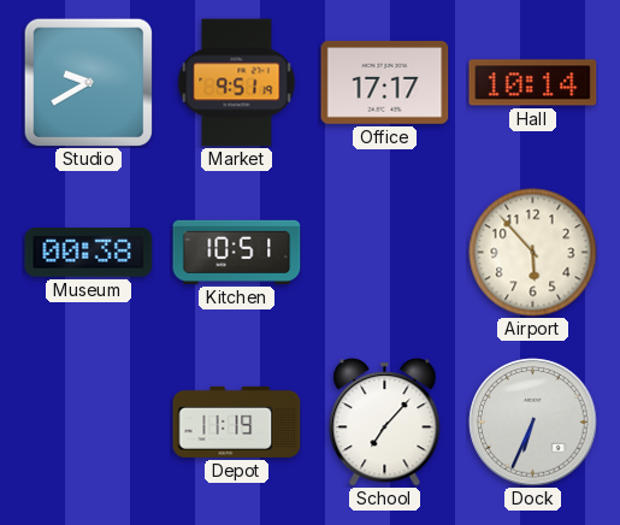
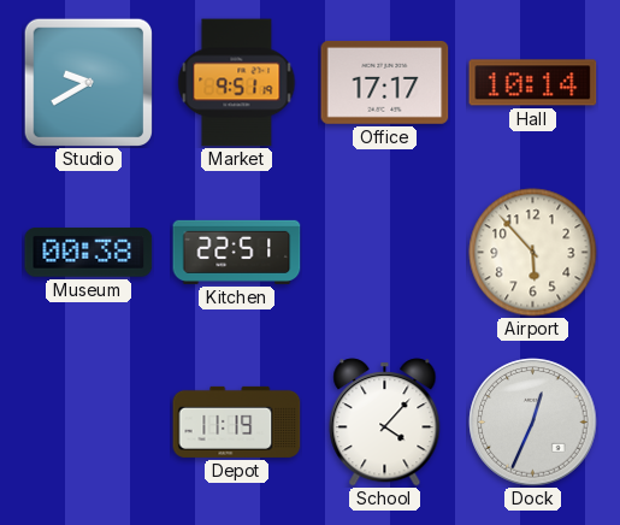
Kitchen: 10:51 -> 22:51
School: 7:07 -> 4:07
Dock: 6:34 -> 12:34
